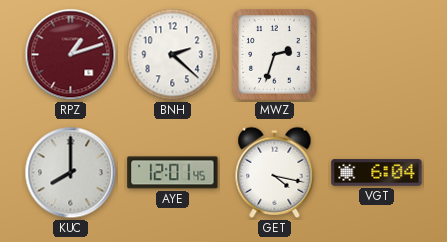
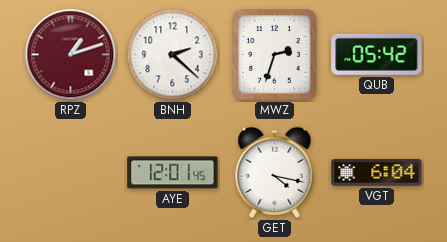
QUB: none -> 05:42
KUC: 8:00 -> none
